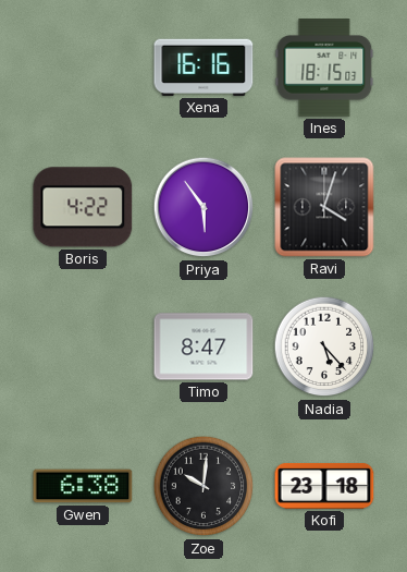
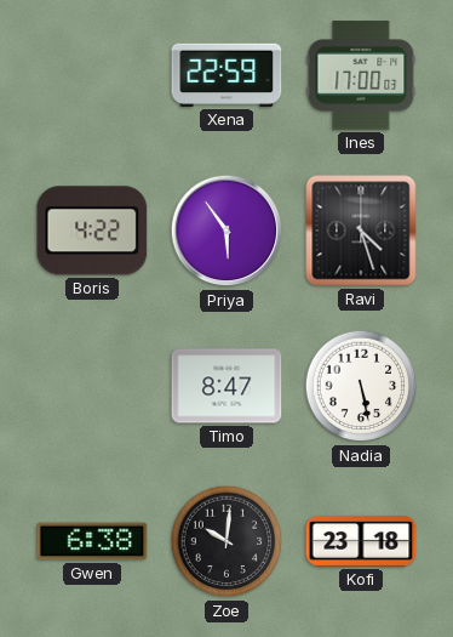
Xena: 16:16 -> 22:59
Ines: 18:15 -> 17:00
Ravi: 4:03 -> 4:27
Nadia: 5:23 -> 5:28
